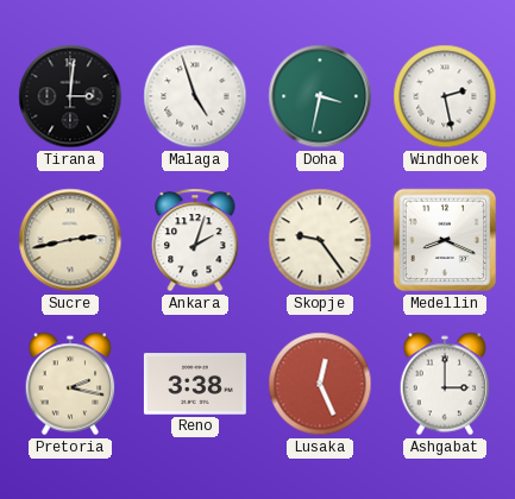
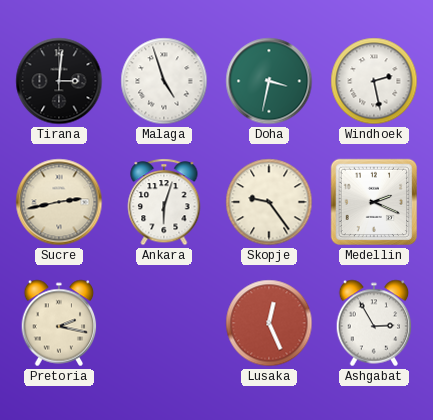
Ankara: 2:03 -> 6:03
Medellin: 8:19 -> 2:19
Reno: 3:38 -> none
Ashgabat: 3:00 -> 2:55
